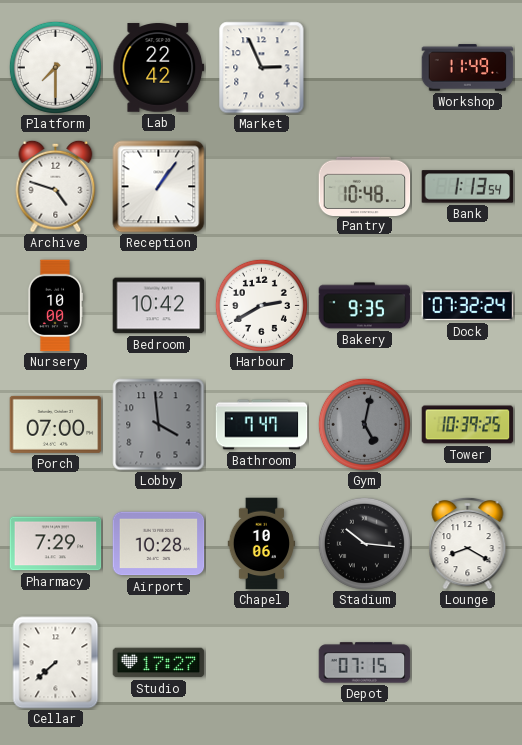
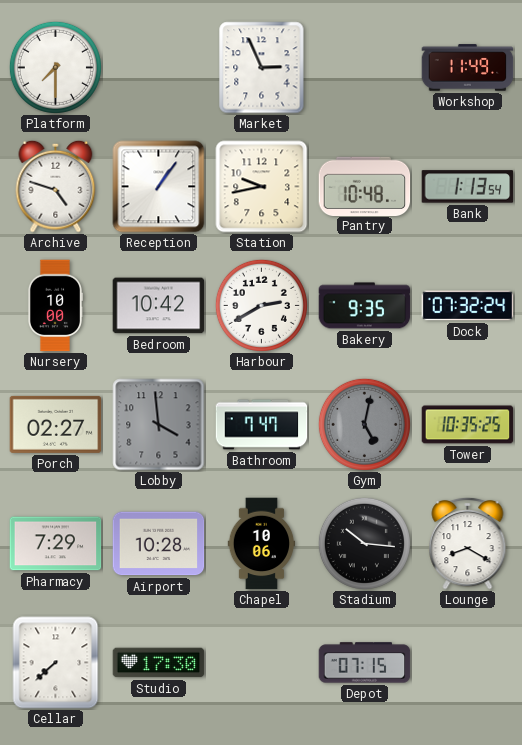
Lab: 22:42 -> none
Station: none -> 9:43
Porch: 07:00 -> 02:27
Tower: 10:39 -> 10:35
Studio: 17:27 -> 17:30
